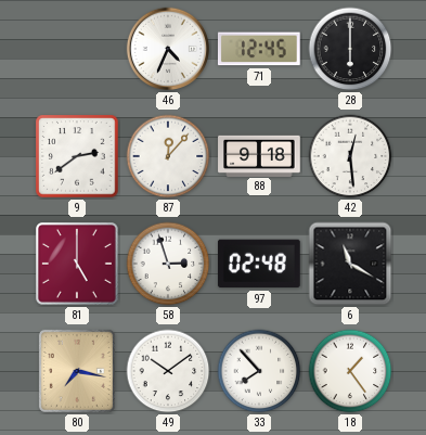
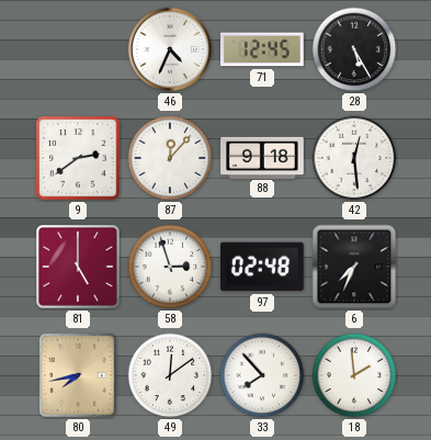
28: 6:00 -> 5:25
6: 11:20 -> 7:34
80: 7:17 -> 7:43
49: 10:09 -> 12:09
18: 1:24 -> 1:59
